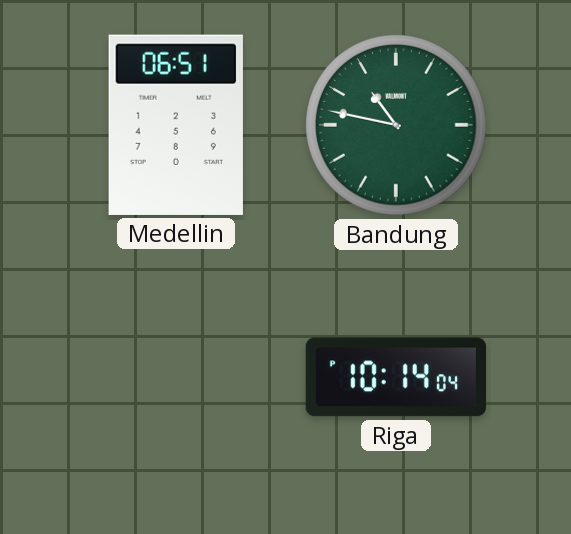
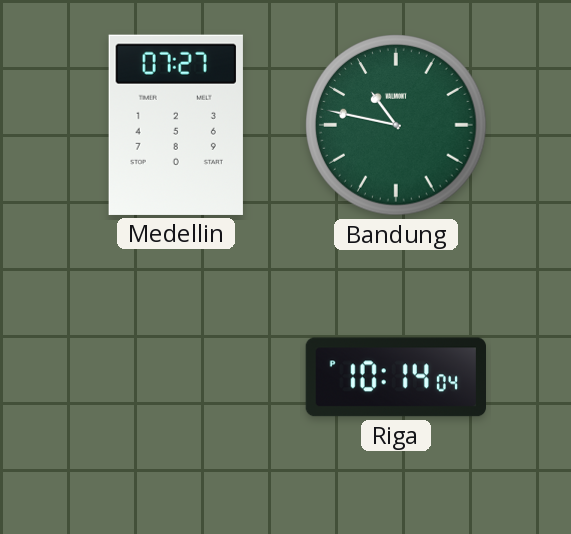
Medellin: 06:51 -> 07:27
